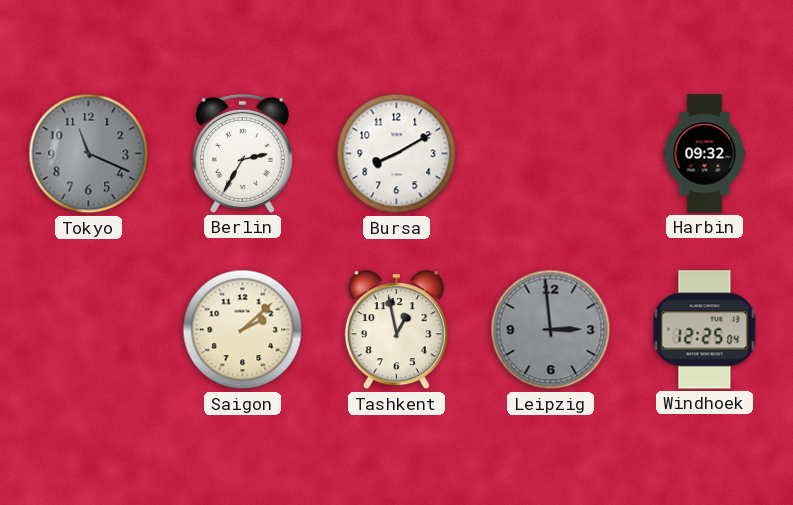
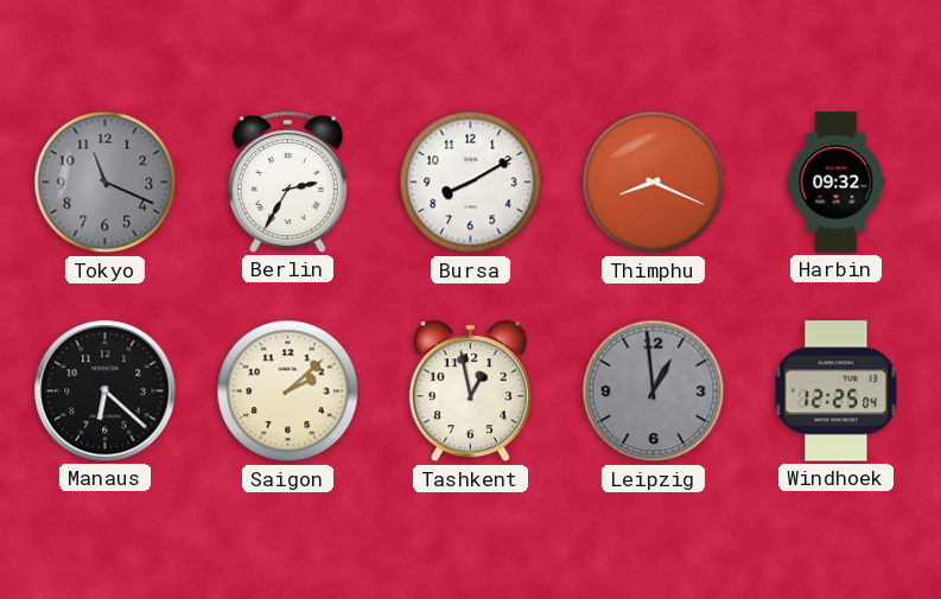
Thimphu: none -> 8:19
Manaus: none -> 6:22
Leipzig: 2:59 -> 12:59
